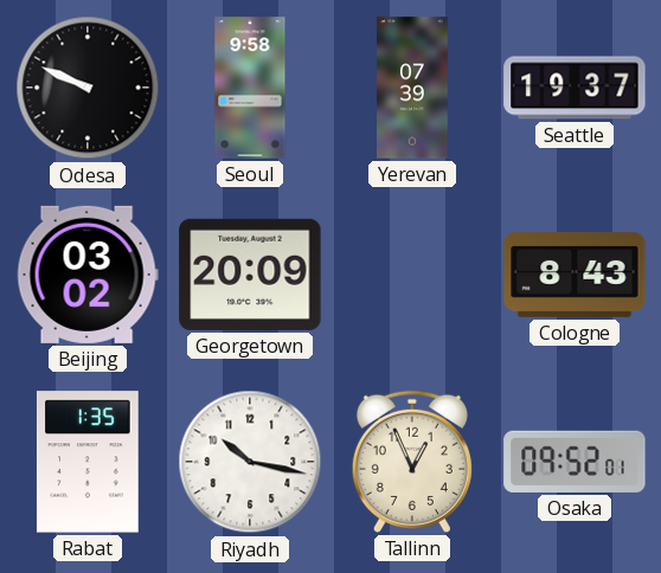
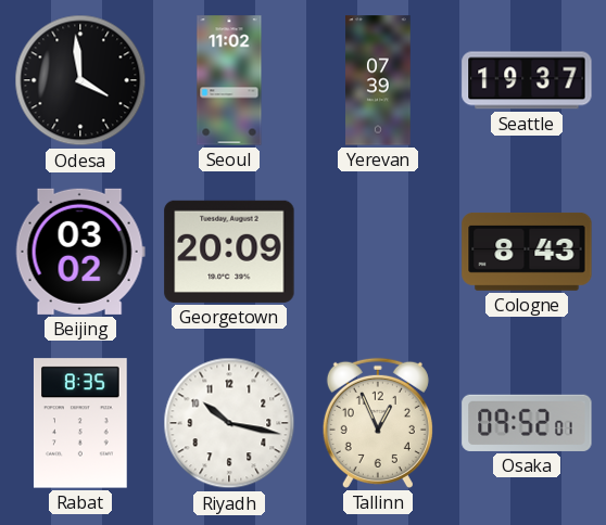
Odesa: 9:49 -> 3:59
Seoul: 9:58 -> 11:02
Rabat: 1:35 -> 8:35
